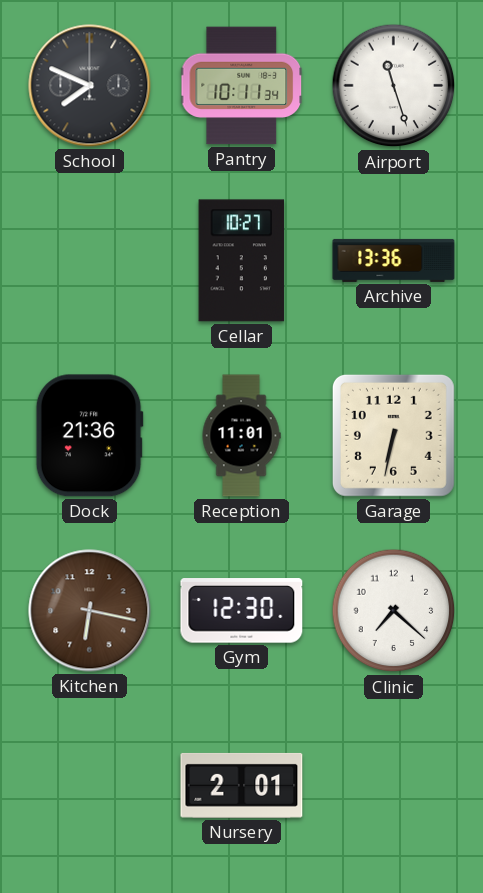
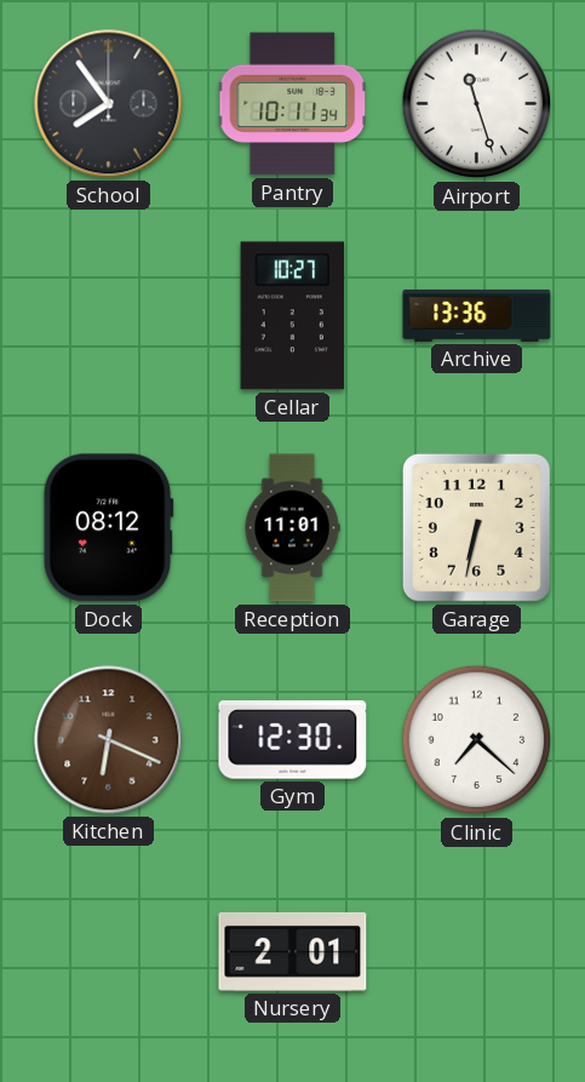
School: 7:49 -> 7:54
Dock: 21:36 -> 08:12
Kitchen: 6:17 -> 6:19
